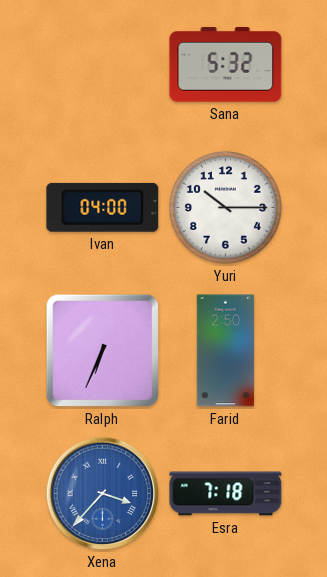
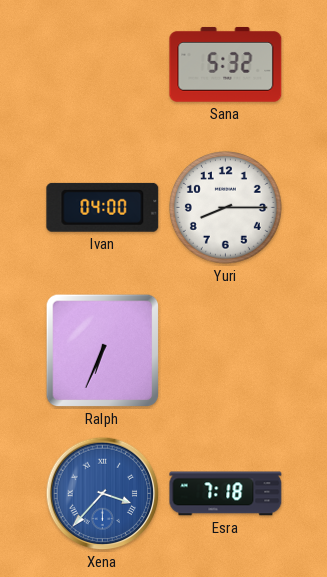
Yuri: 10:15 -> 8:15
Farid: 2:50 -> none
